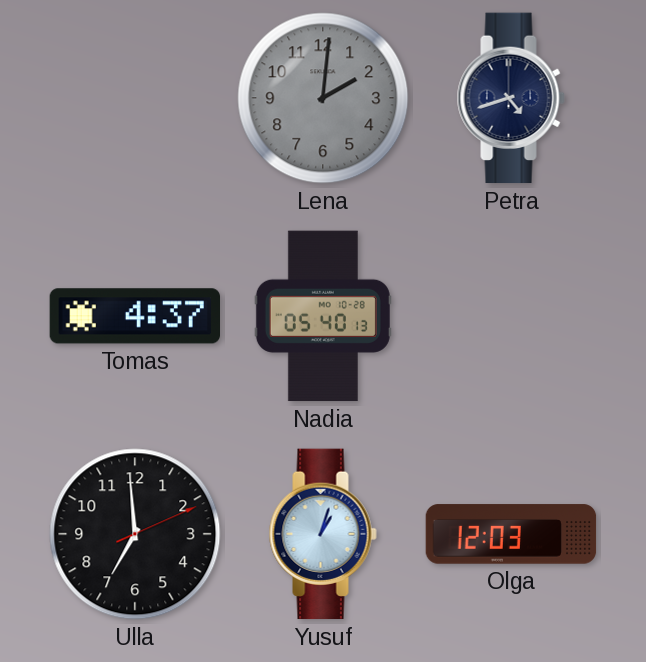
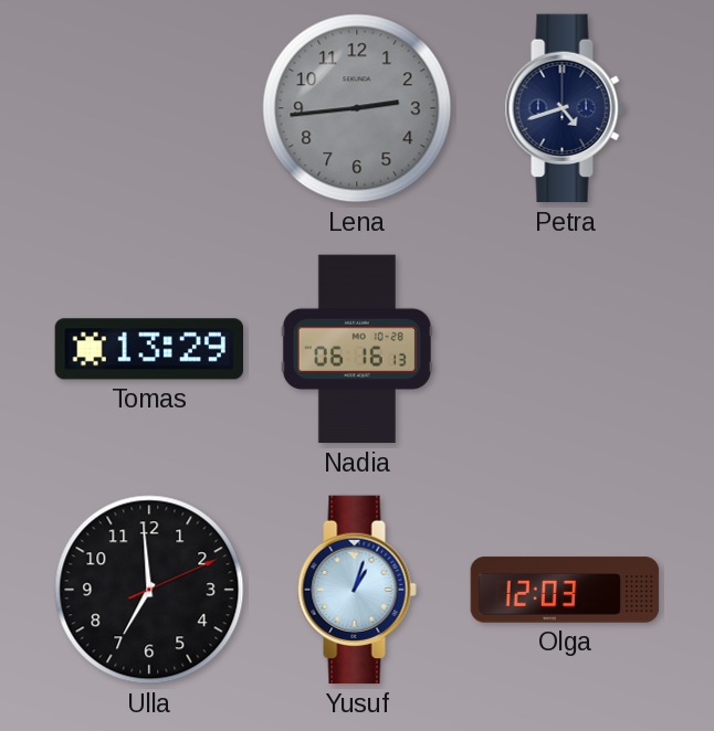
Lena: 2:01 -> 2:44
Tomas: 4:37 -> 13:29
Nadia: 05:40 -> 06:16
